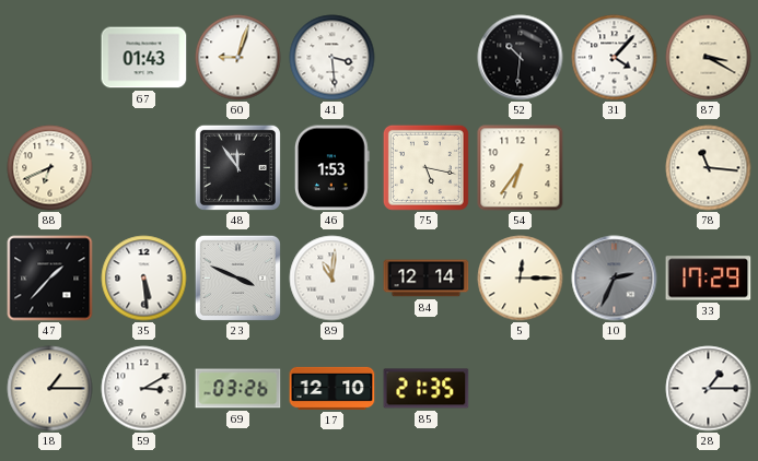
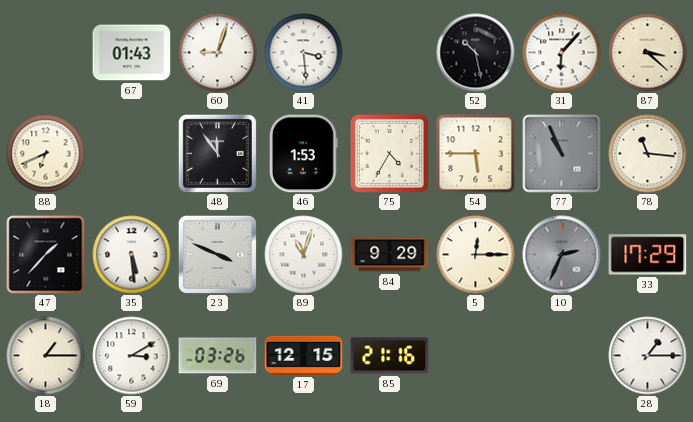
52: 10:31 -> 10:28
31: 4:07 -> 6:07
87: 3:20 -> 3:22
75: 5:17 -> 4:35
54: 6:36 -> 5:45
77: none -> 10:56
89: 11:01 -> 11:03
84: 12:14 -> 9:29
17: 12:10 -> 12:15
85: 21:35 -> 21:16
